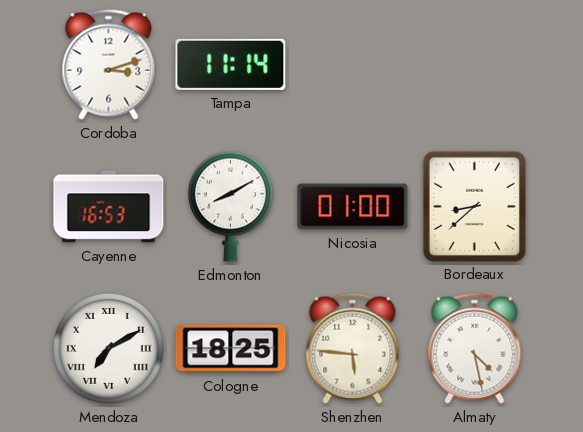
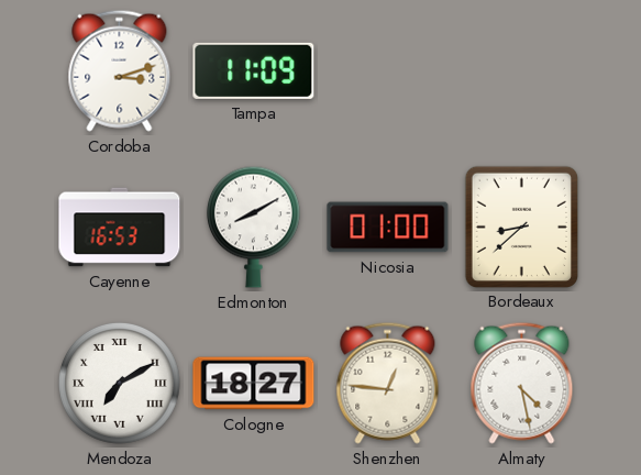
Tampa: 11:14 -> 11:09
Cologne: 18:25 -> 18:27
Shenzhen: 5:46 -> 12:46
